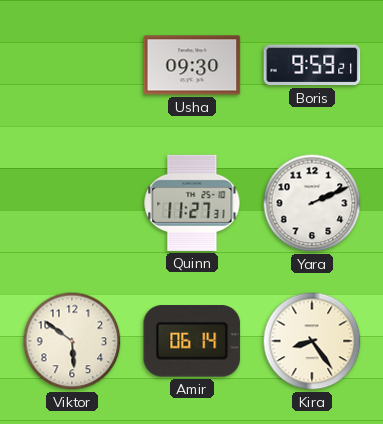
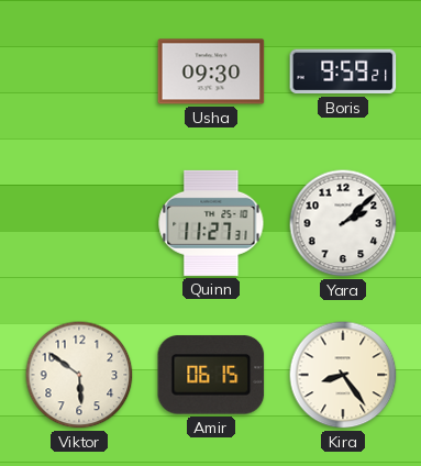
Yara: 2:11 -> 2:08
Amir: 06:14 -> 06:15
